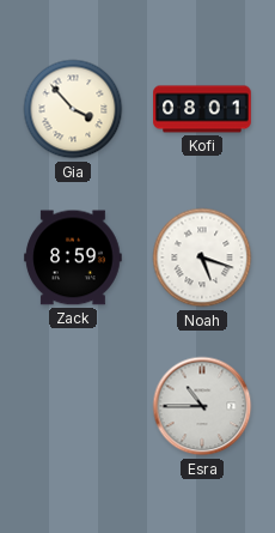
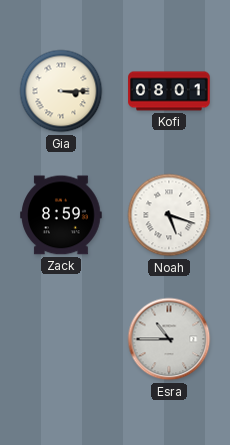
Gia: 3:53 -> 3:15
